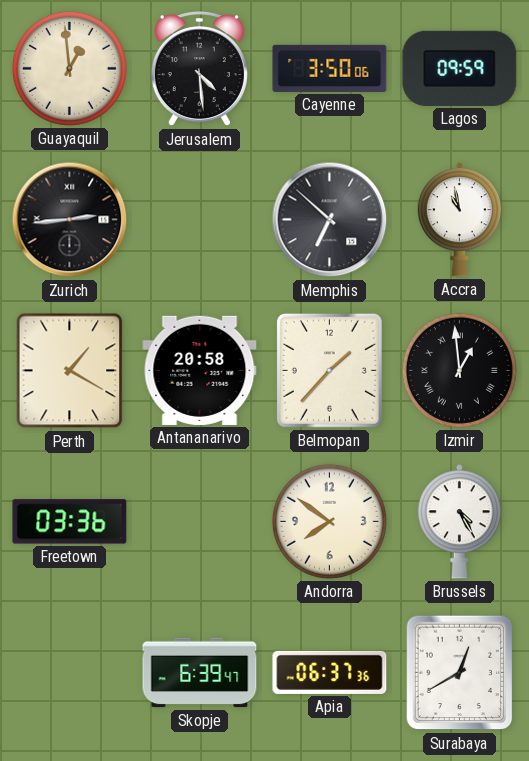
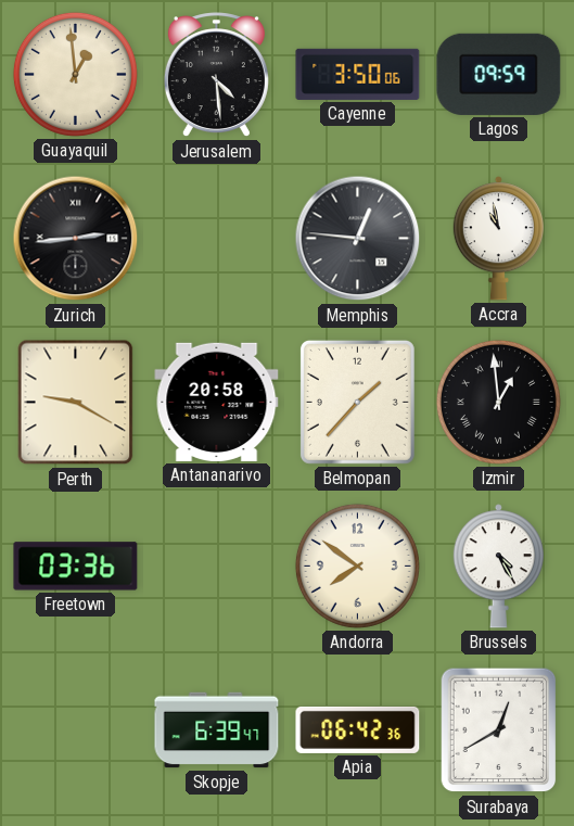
Memphis: 6:52 -> 12:46
Perth: 1:20 -> 9:20
Apia: 06:37 -> 06:42
